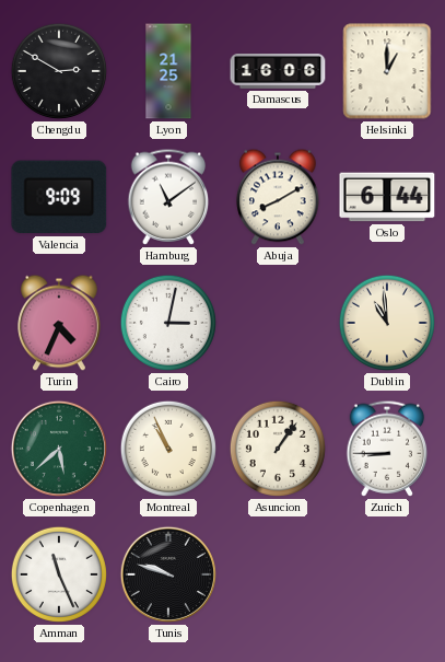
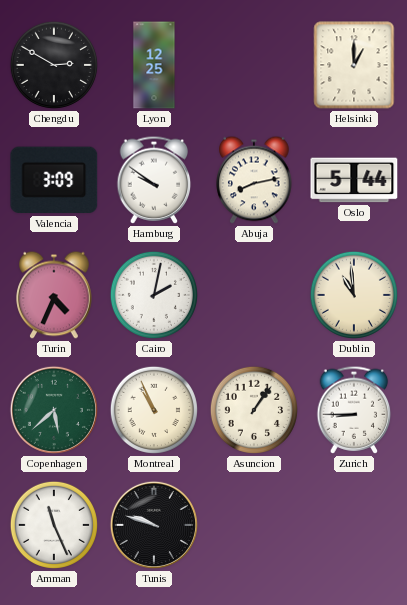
Lyon: 21:25 -> 12:25
Damascus: 16:06 -> none
Valencia: 9:09 -> 3:09
Hamburg: 11:09 -> 9:51
Abuja: 8:10 -> 8:13
Oslo: 6:44 -> 5:44
Cairo: 3:02 -> 2:02
